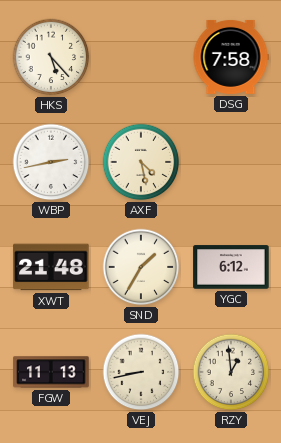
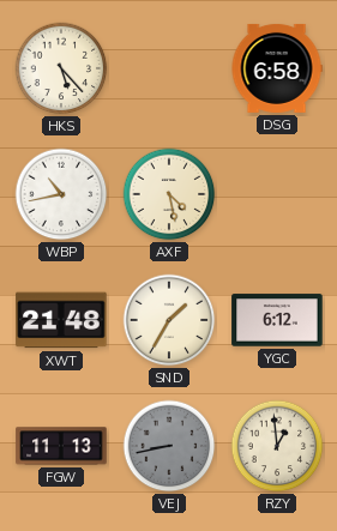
DSG: 7:58 -> 6:58
WBP: 2:43 -> 10:43
VEJ dial: cream -> grey
